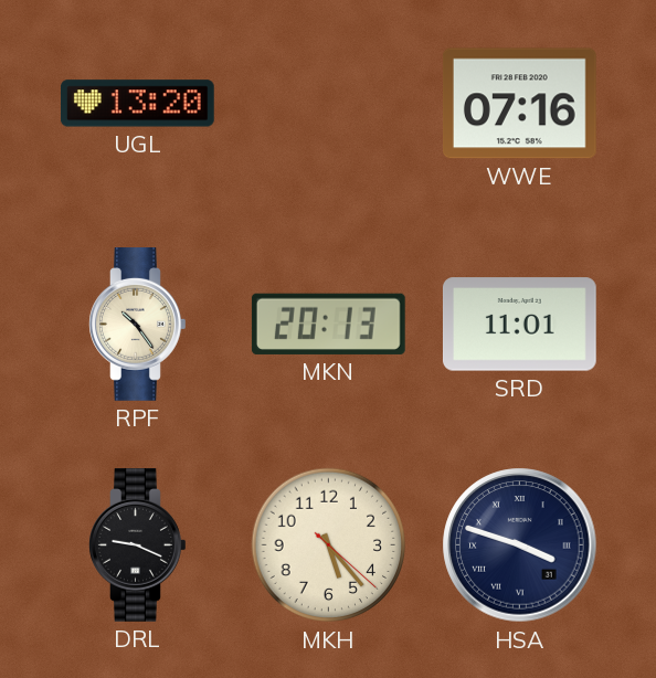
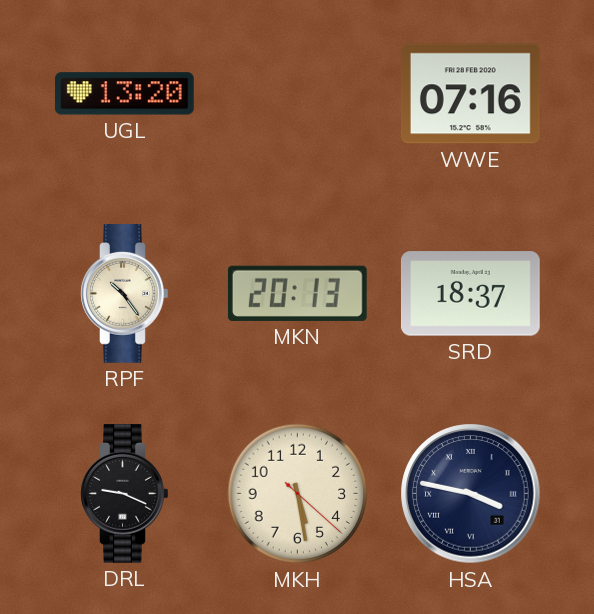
SRD: 11:01 -> 18:37
MKH: 5:23 -> 5:28
HSA: 3:48 -> 3:47
